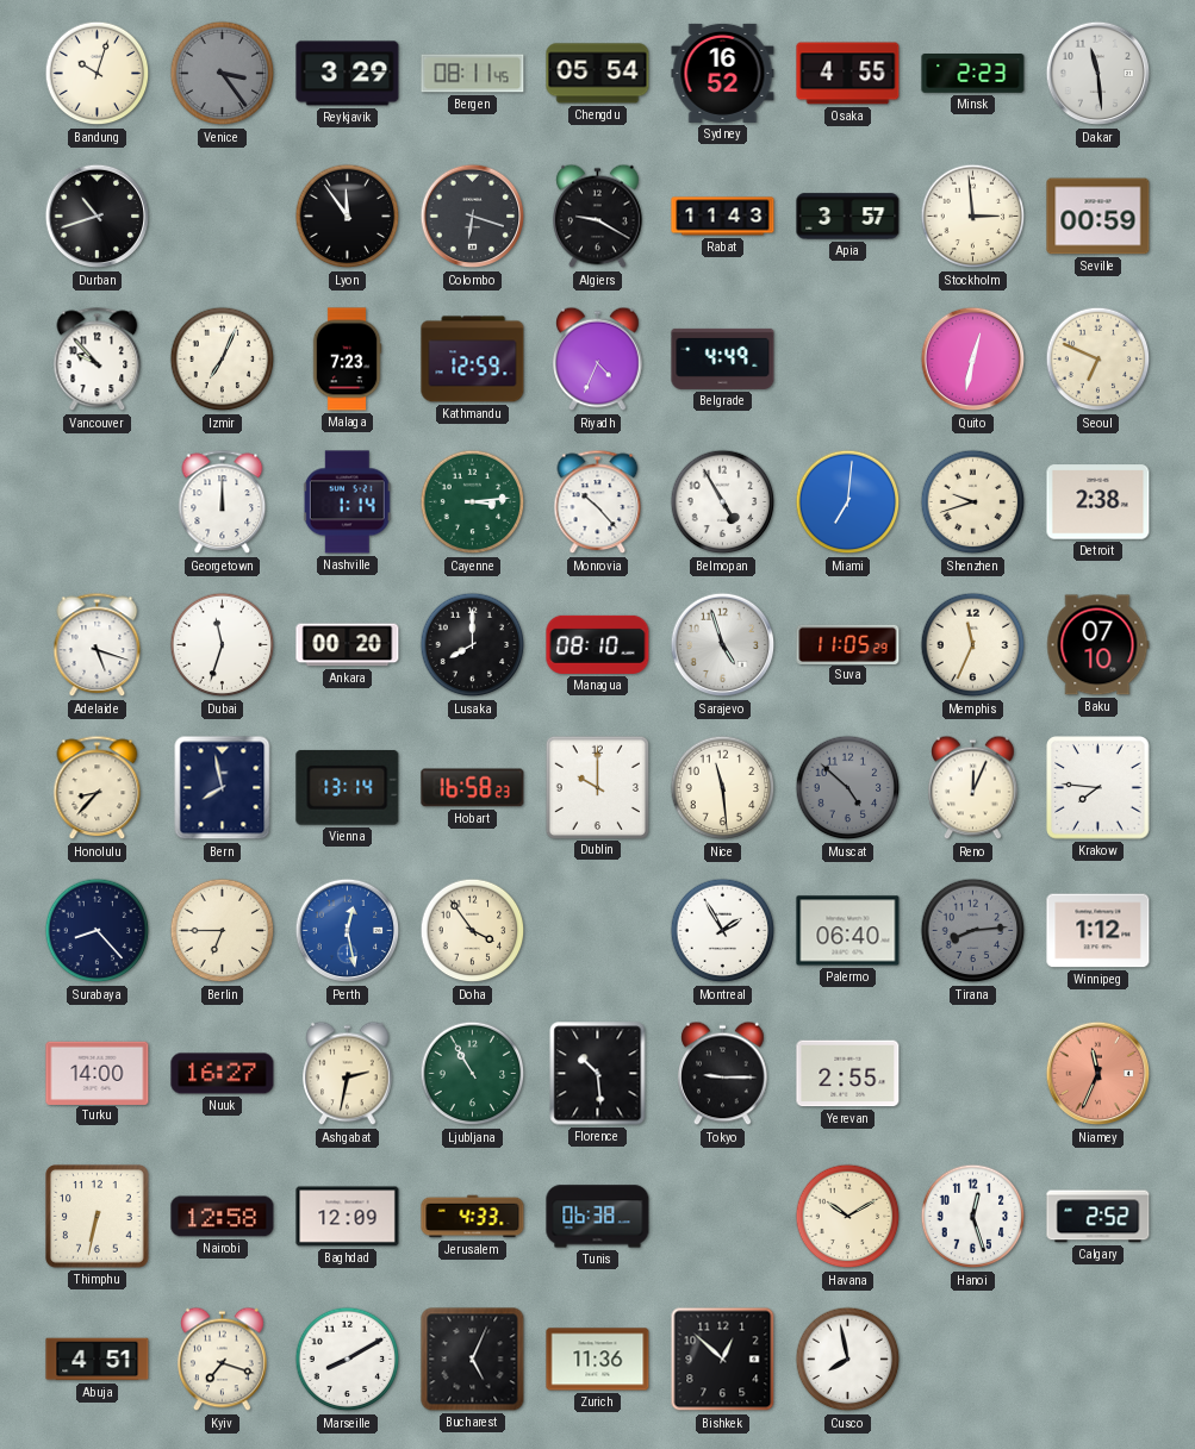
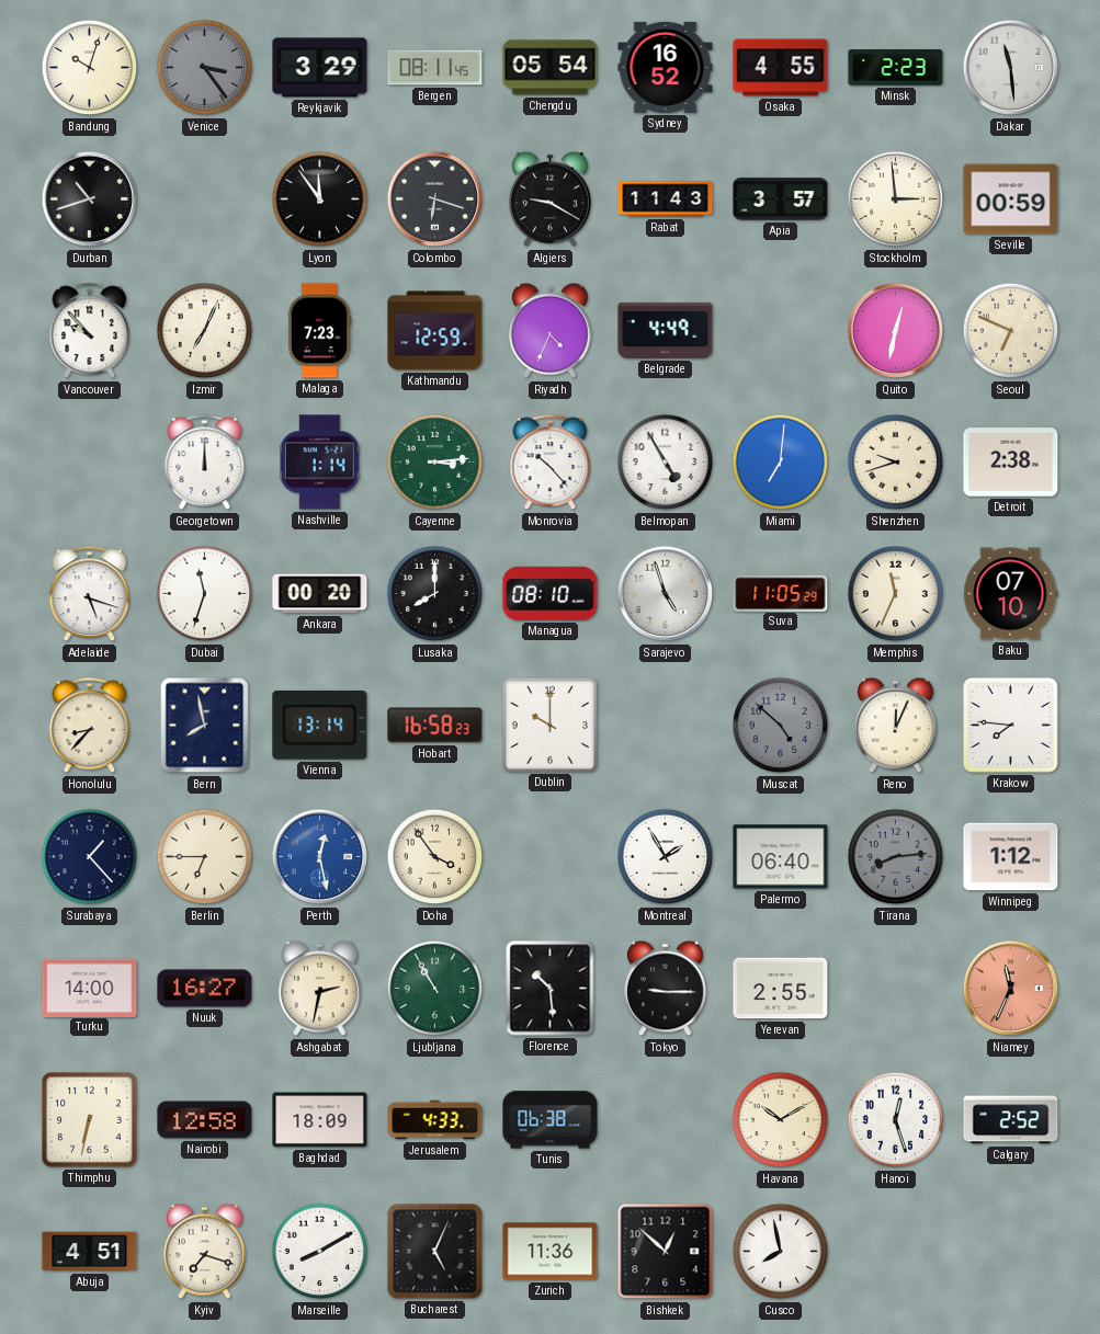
Nice: 11:29 -> none
Surabaya: 8:23 -> 1:23
Baghdad: 12:09 -> 18:09
